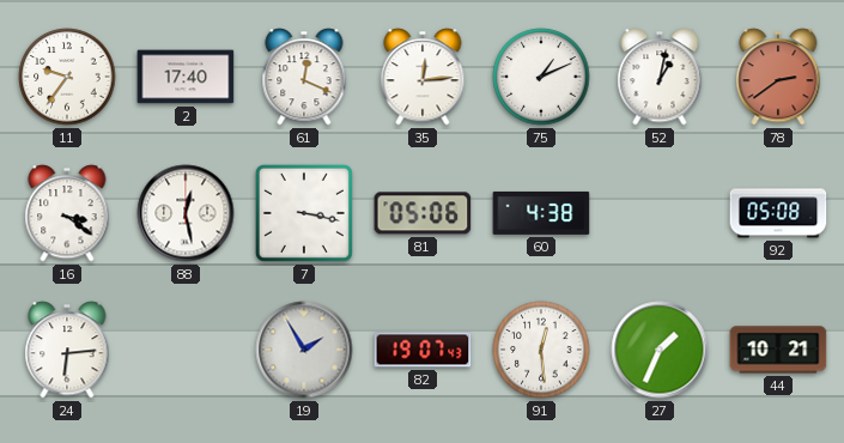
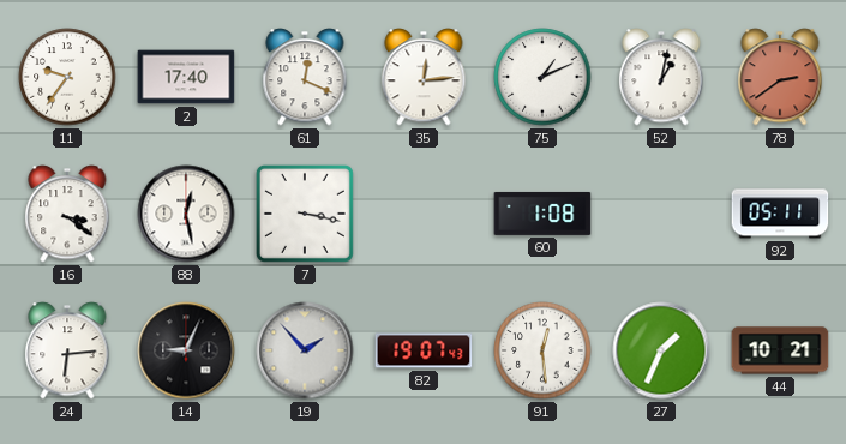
81: 05:06 -> none
60: 4:38 -> 1:08
92: 05:08 -> 05:11
14: none -> 9:04
19: 1:55 -> 1:53
